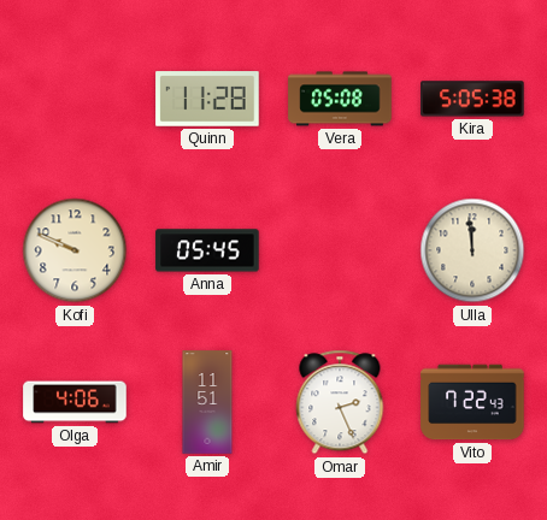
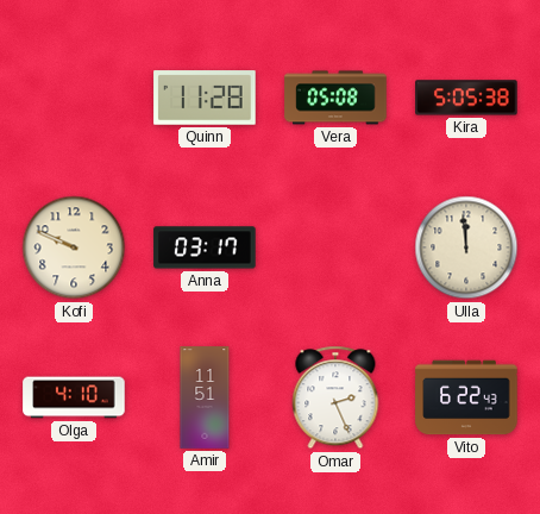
Anna: 05:45 -> 03:17
Olga: 4:06 -> 4:10
Vito: 7:22 -> 6:22
